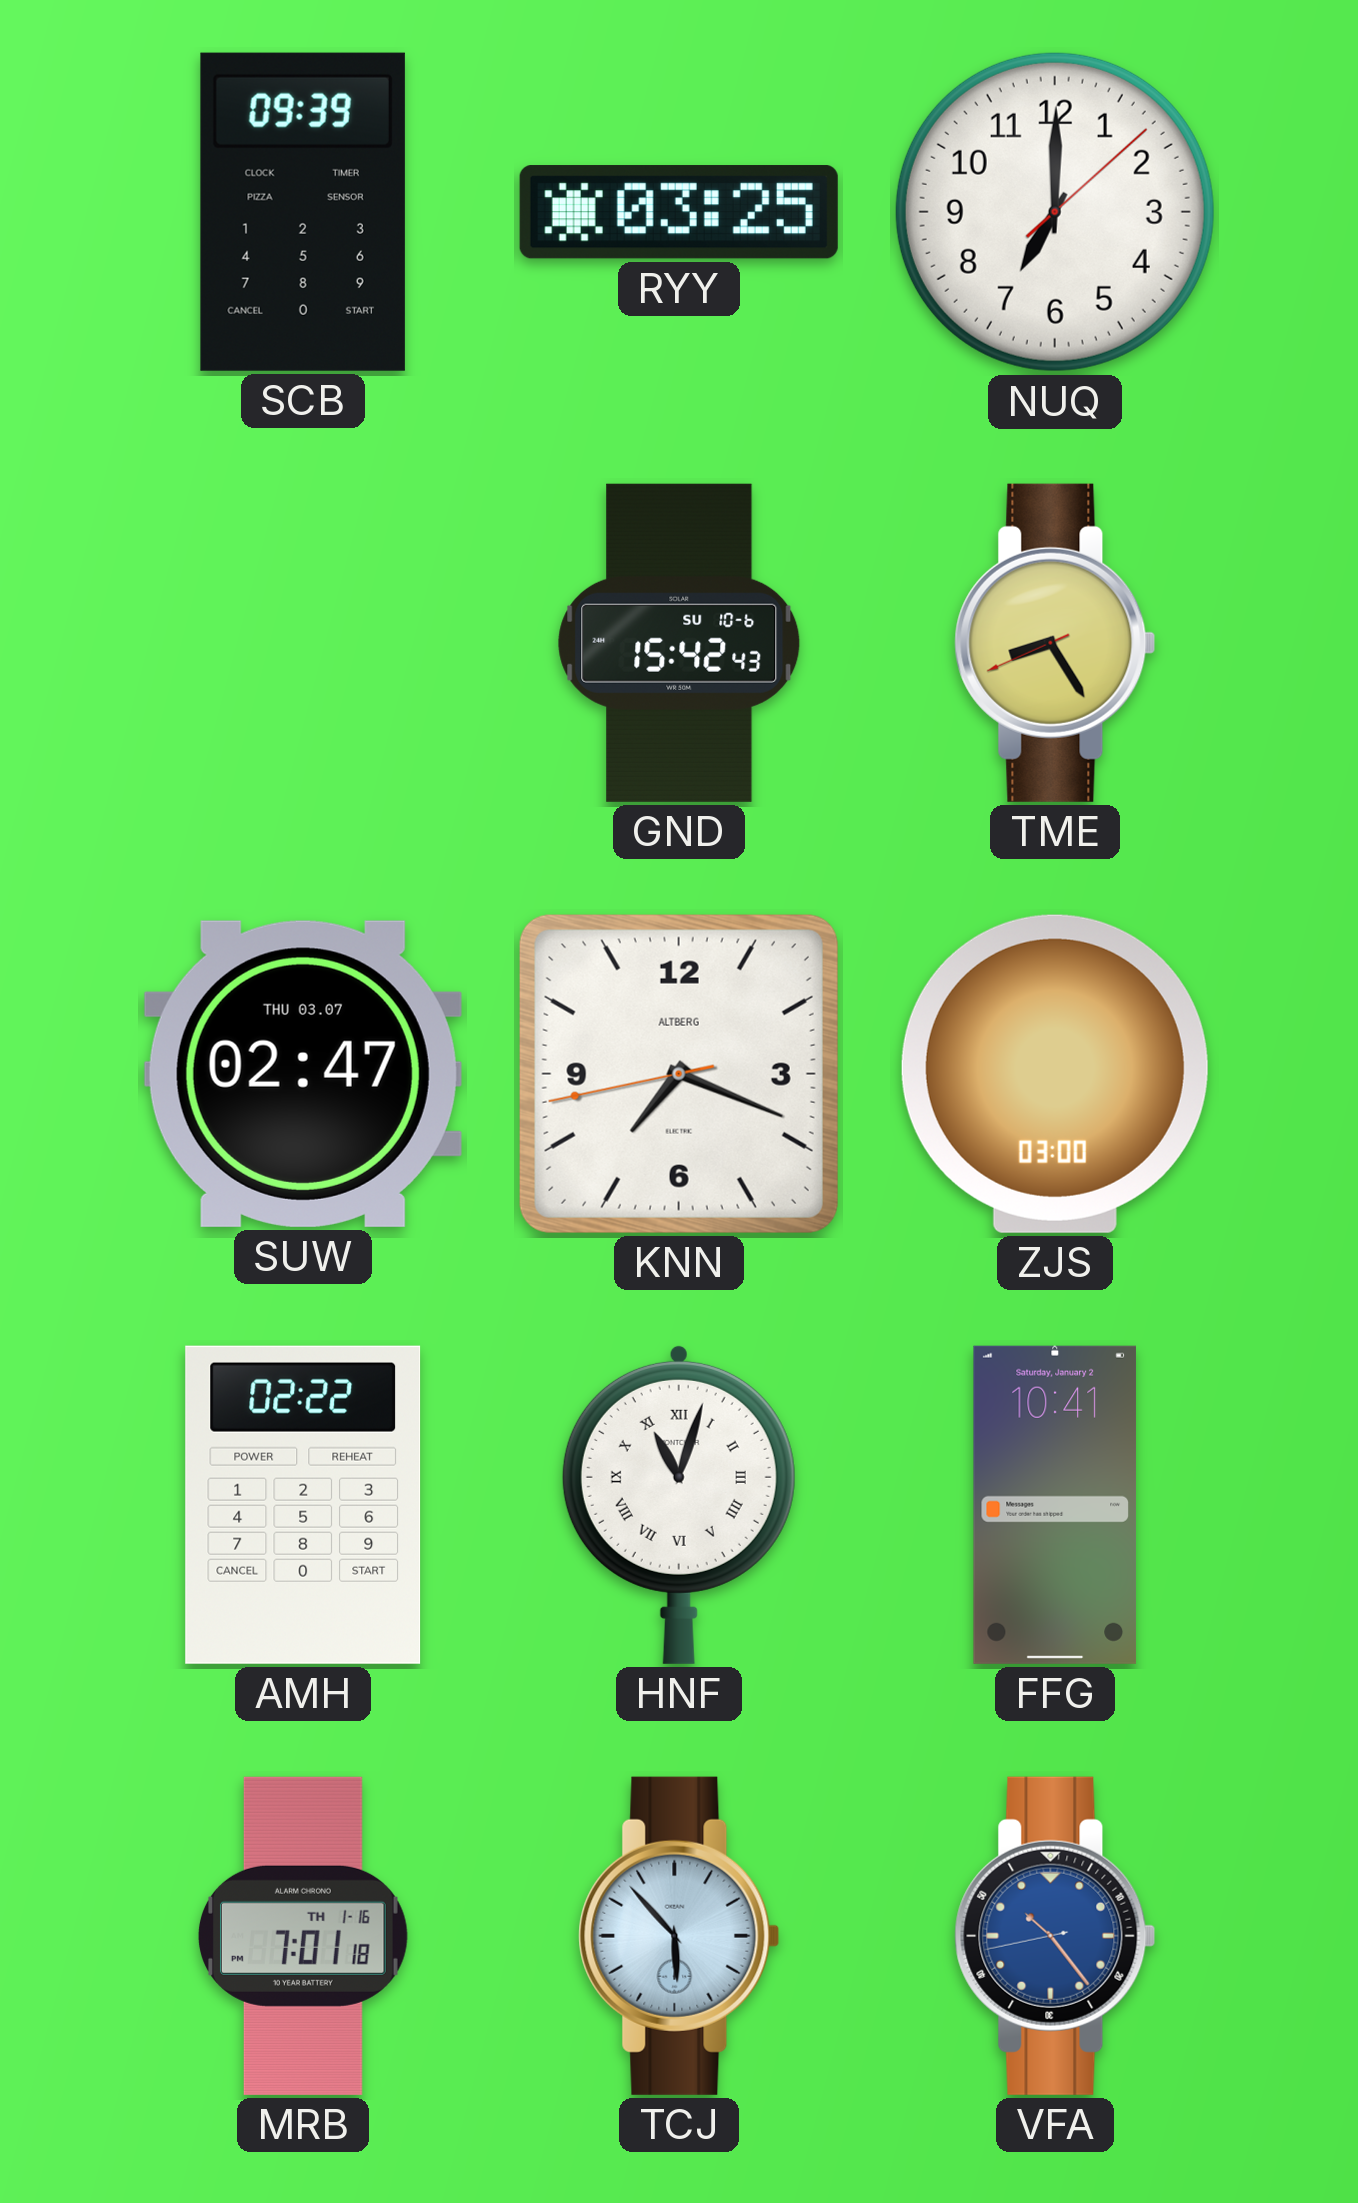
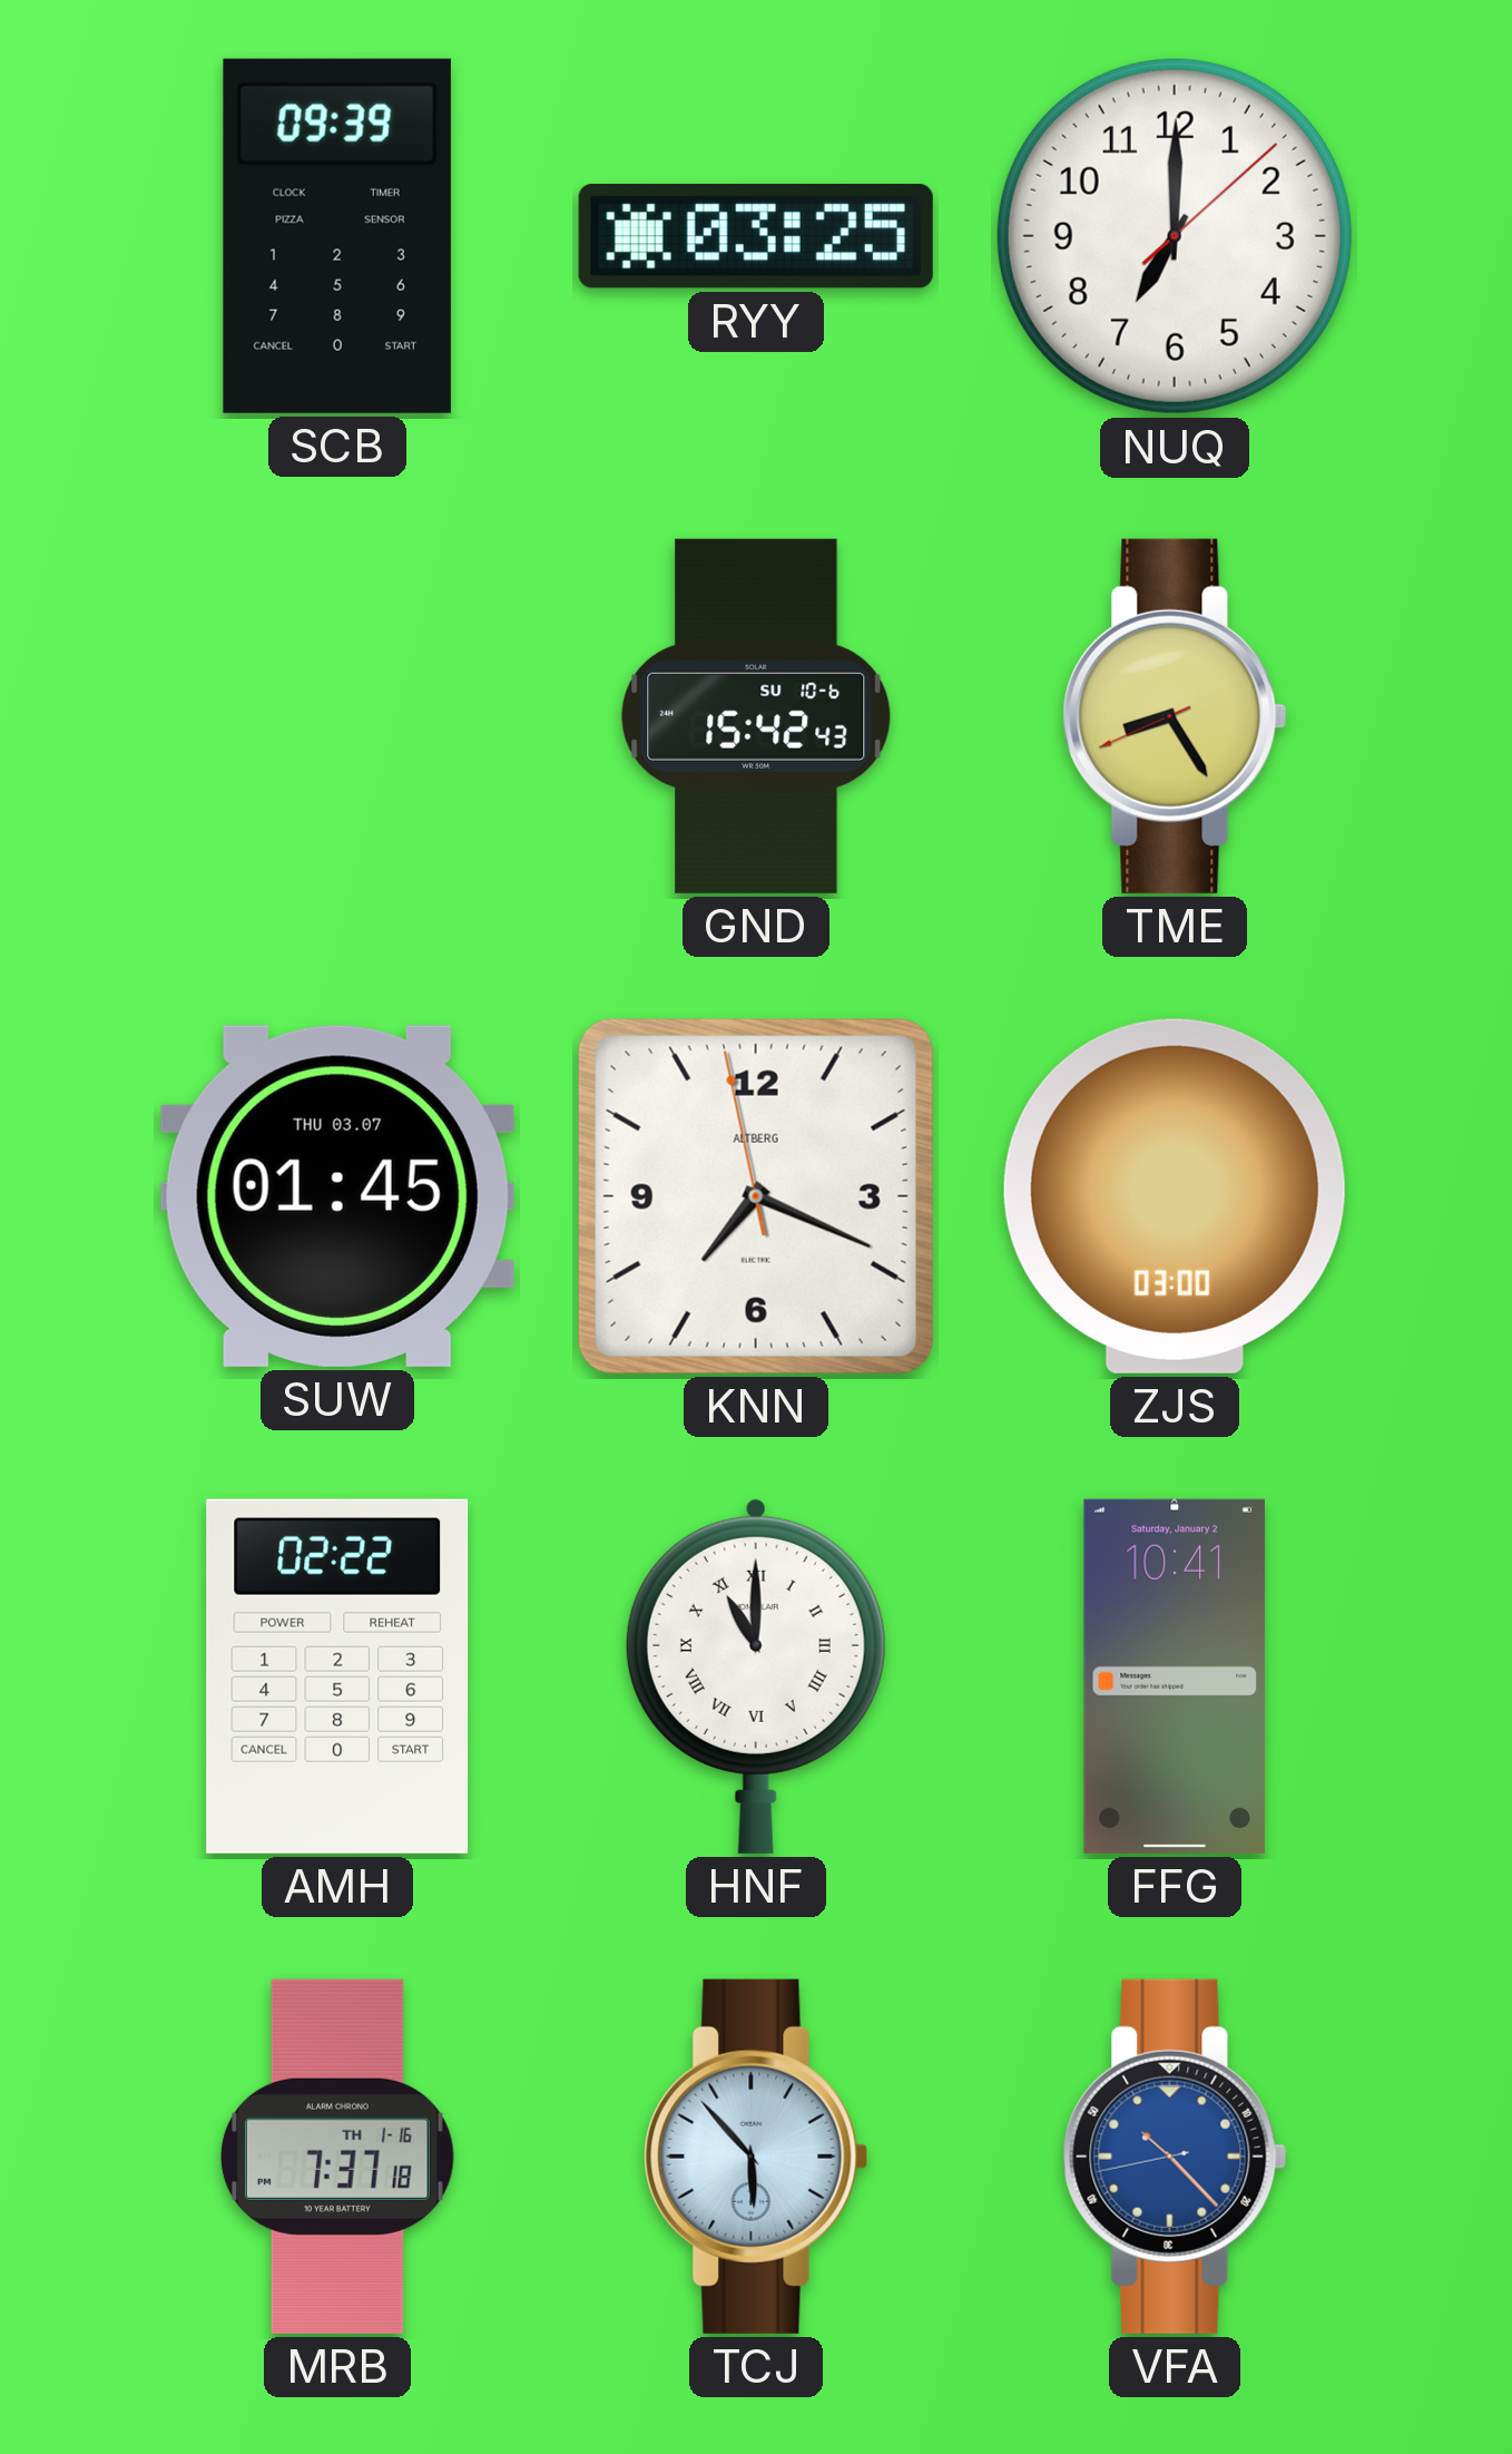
SUW: 02:47 -> 01:45
KNN: 7:18:43 -> 7:18:58
HNF: 11:03 -> 11:00
MRB: 7:01 -> 7:37
VFA: 10:23 -> 10:22
